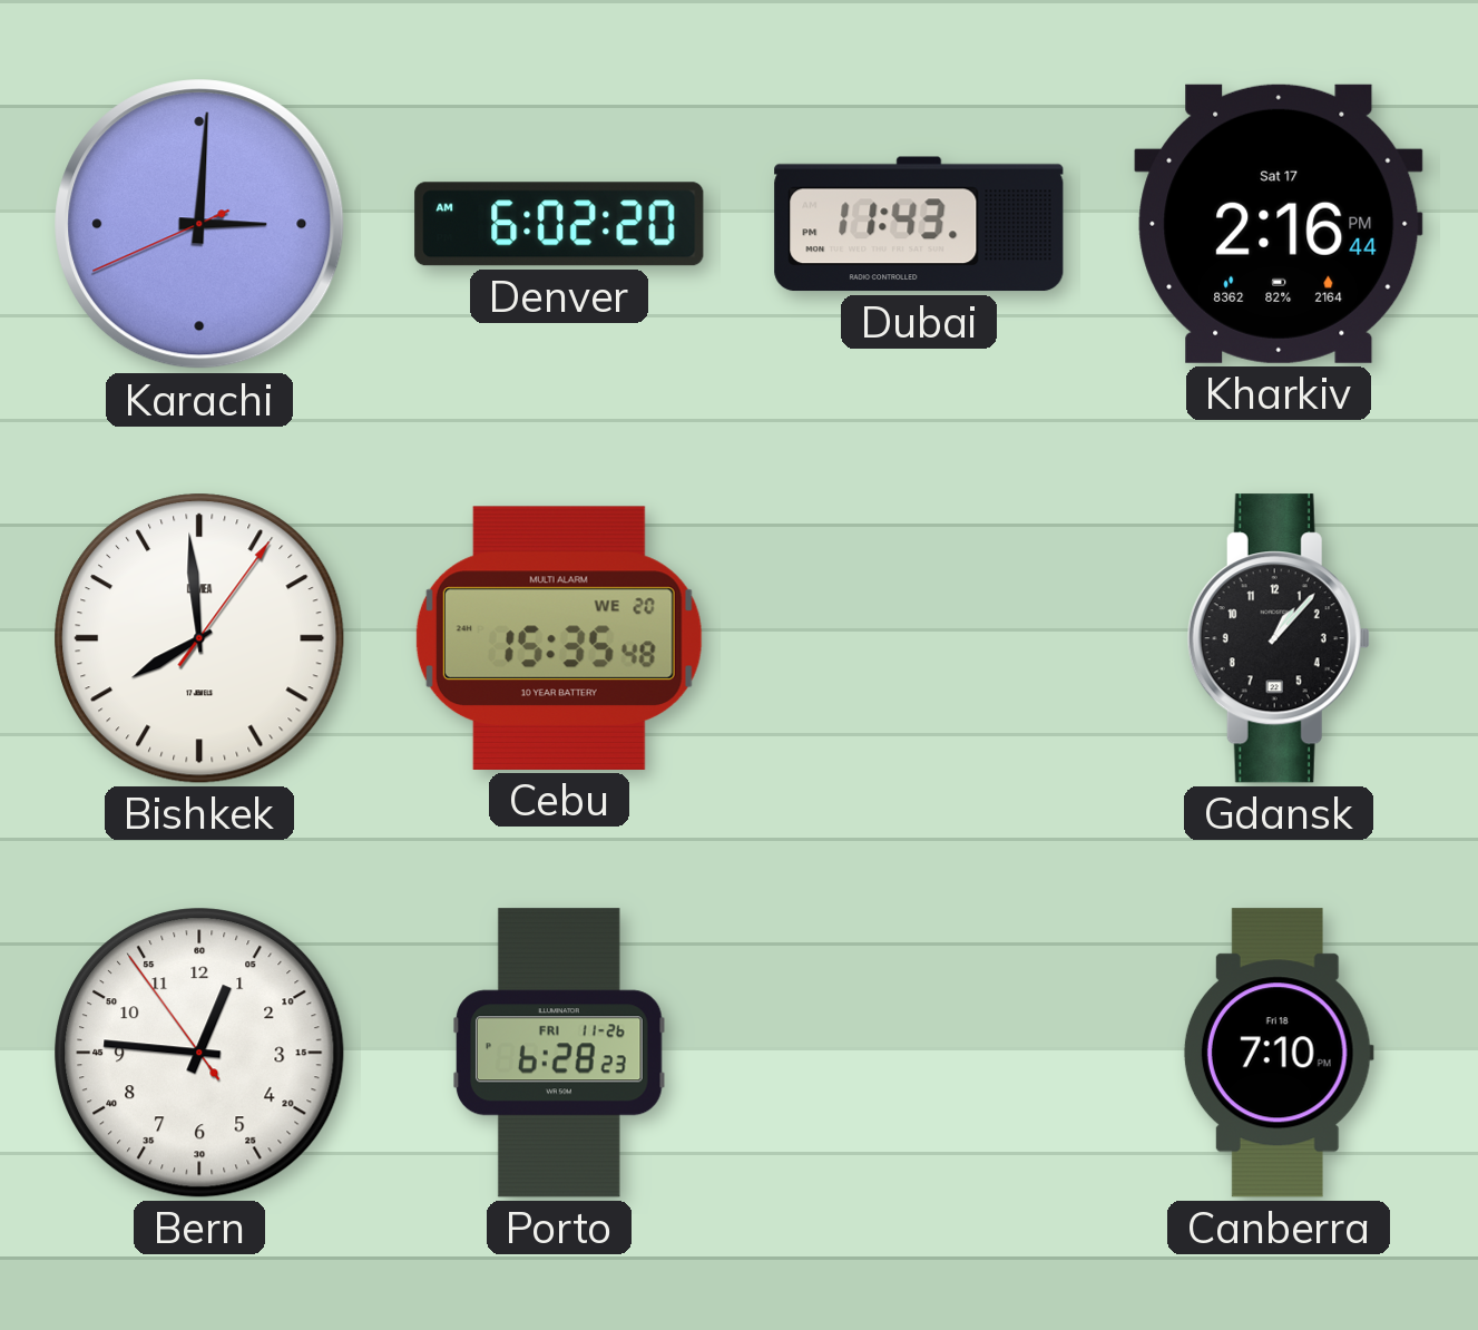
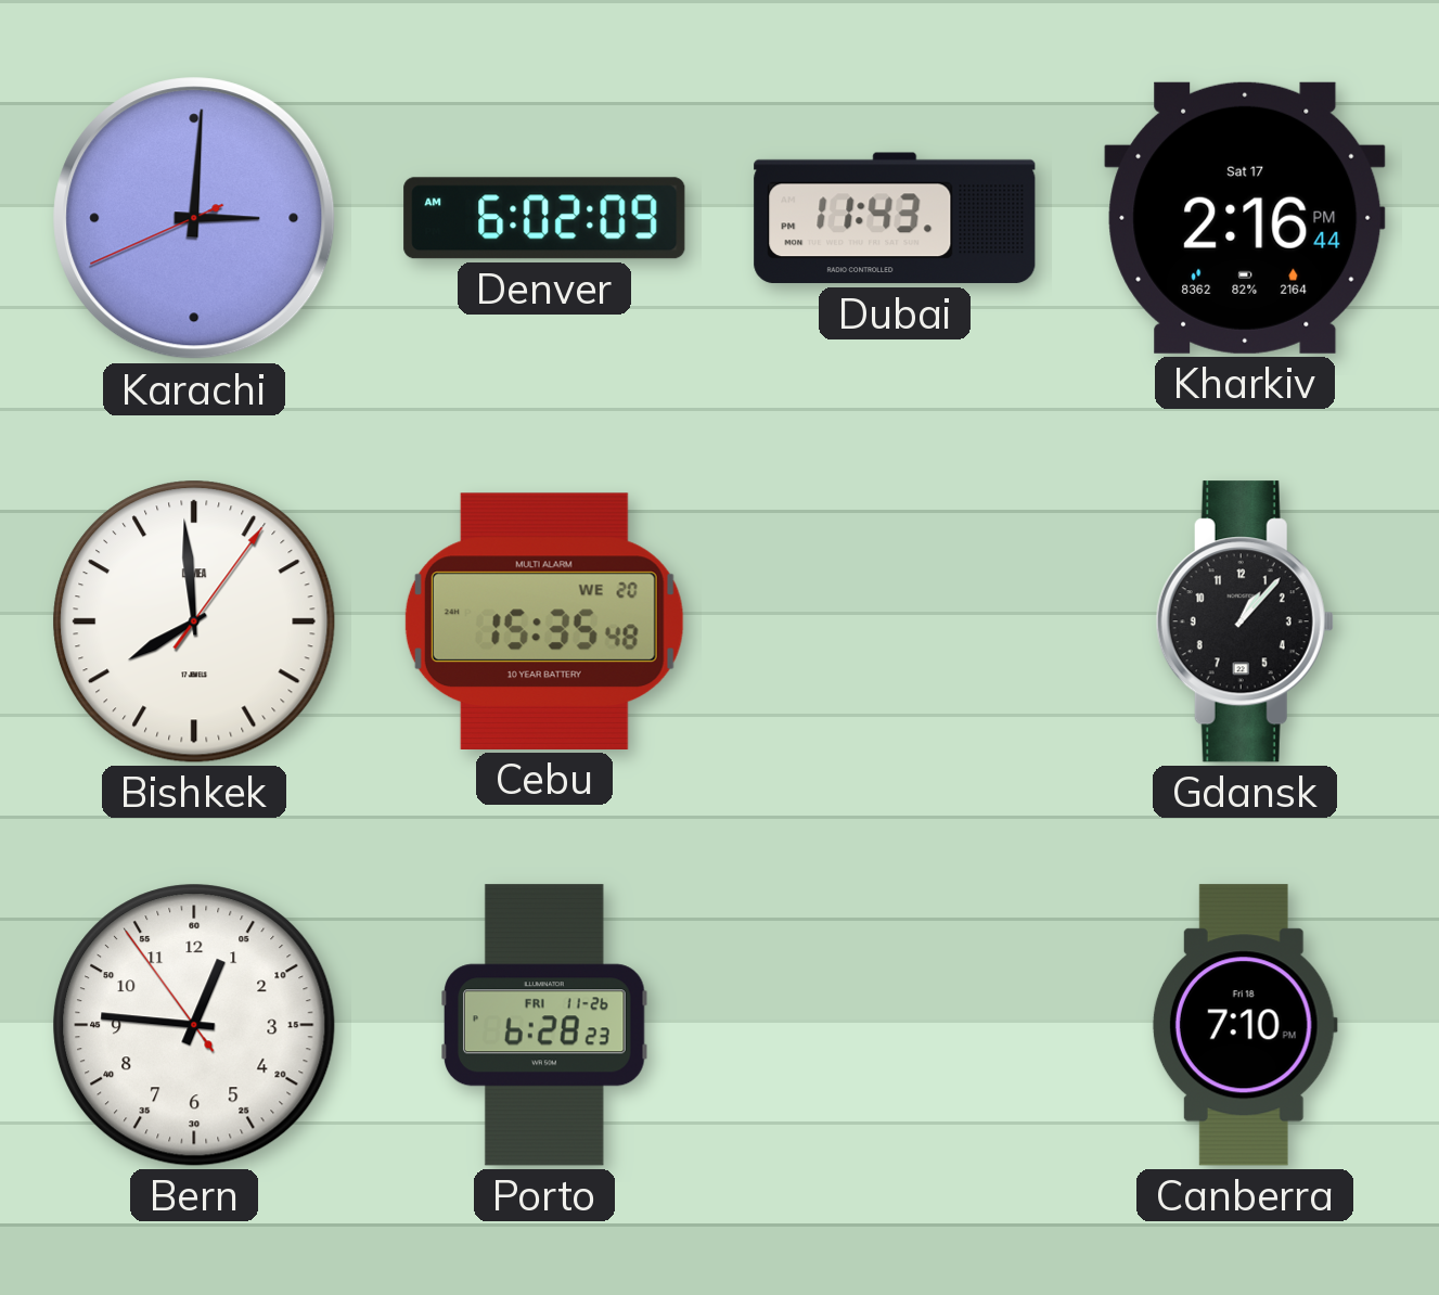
Denver: 6:02:20 AM -> 6:02:09 AM
